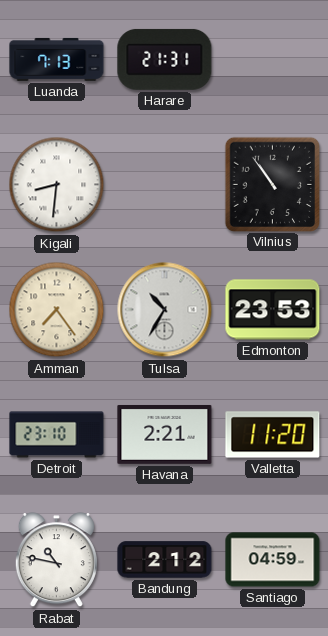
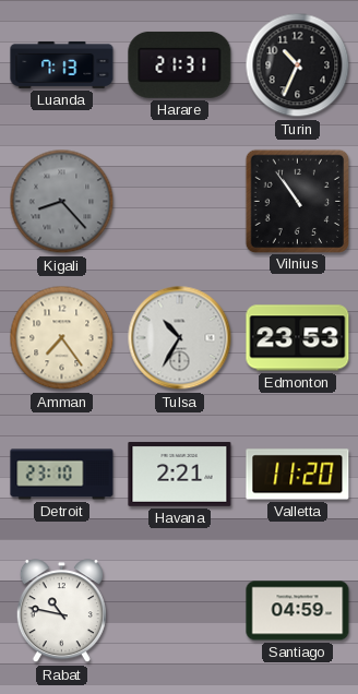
Turin: none -> 10:34
Kigali: 8:31 -> 8:23
Kigali dial: white -> grey
Bandung: 2:12 -> none
